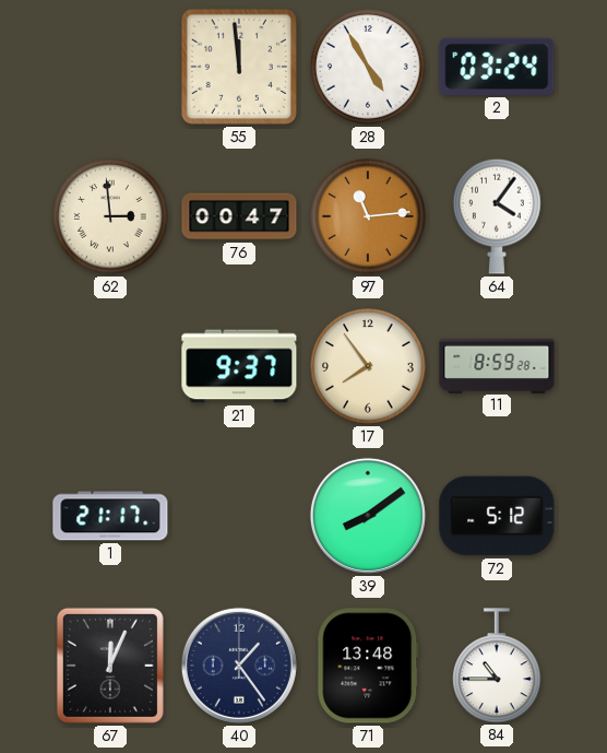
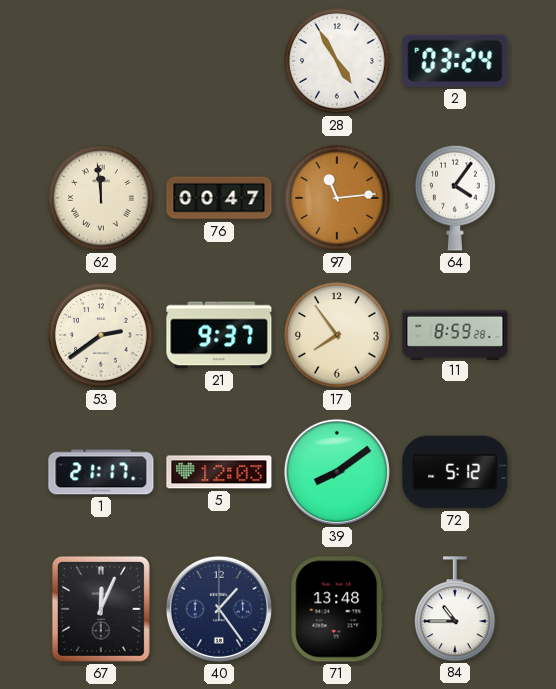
55: 11:59 -> none
62: 2:59 -> 11:59
53: none -> 2:39
5: none -> 12:03
